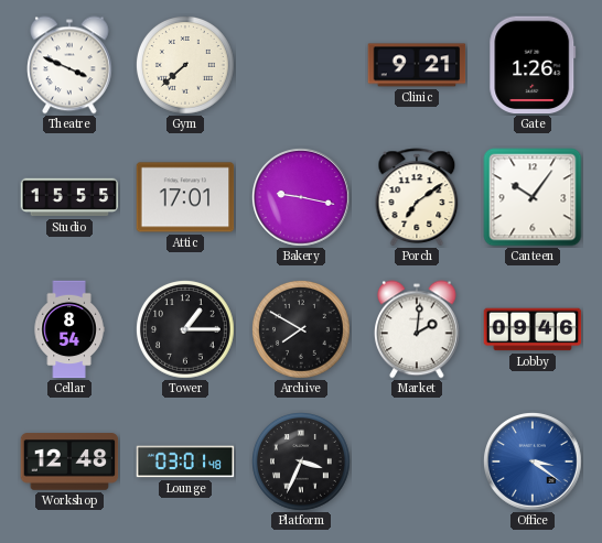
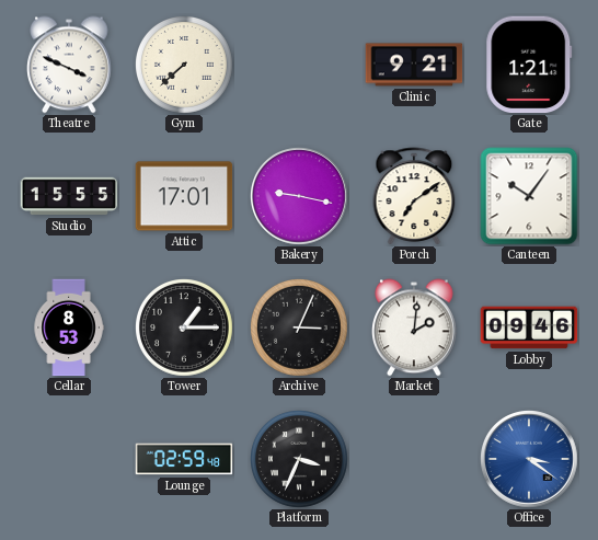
Gate: 1:26 -> 1:21
Cellar: 8:54 -> 8:53
Archive: 7:50 -> 3:04
Workshop: 12:48 -> none
Lounge: 03:01 -> 02:59
